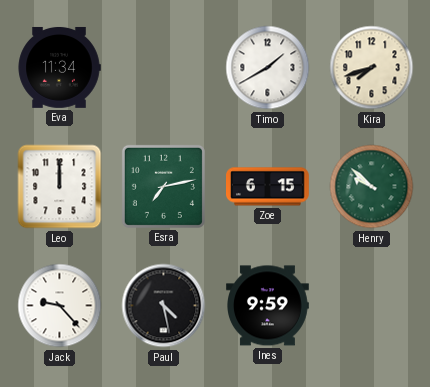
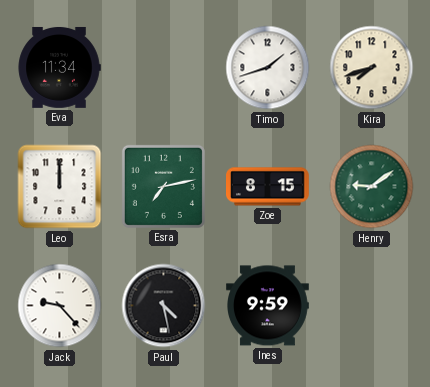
Timo: 1:40 -> 1:42
Zoe: 6:15 -> 8:15
Henry: 9:52 -> 9:09
